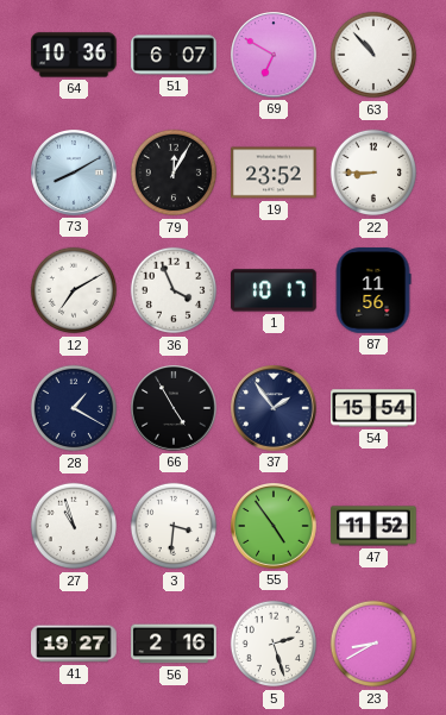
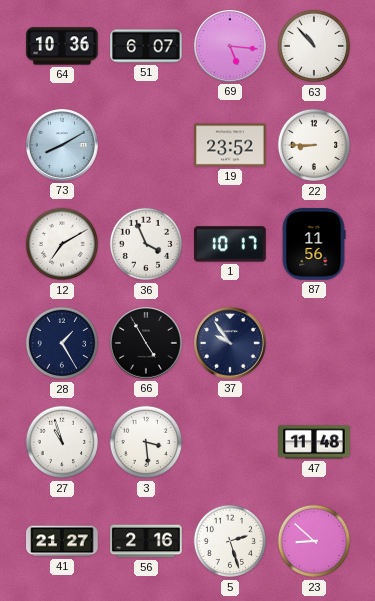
69: 6:50 -> 5:16
79: 12:05 -> none
28: 1:20 -> 1:25
37: 1:54 -> 9:54
54: 15:54 -> none
3: 3:31 -> 3:29
55: 4:54 -> none
47: 11:52 -> 11:48
41: 19:27 -> 21:27
23: 8:40 -> 8:52
